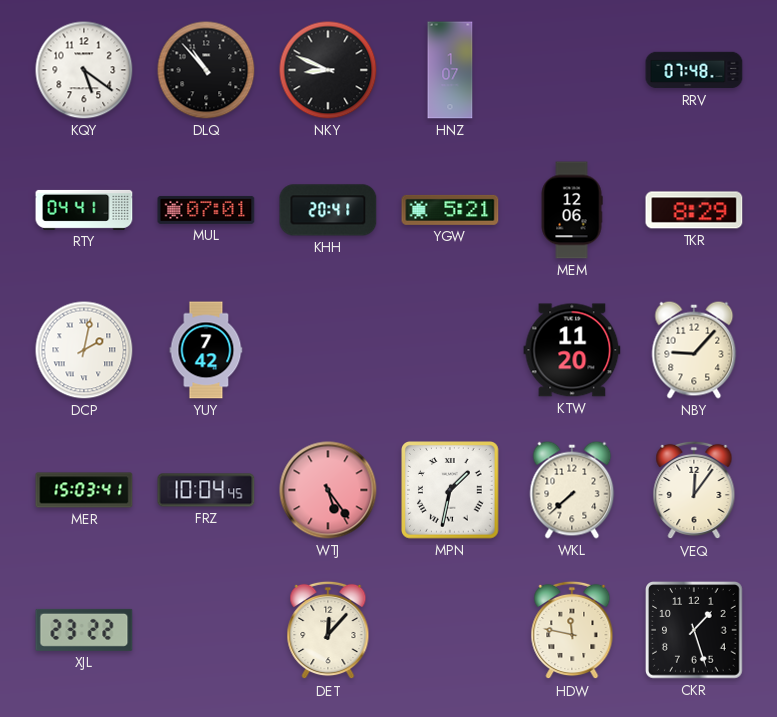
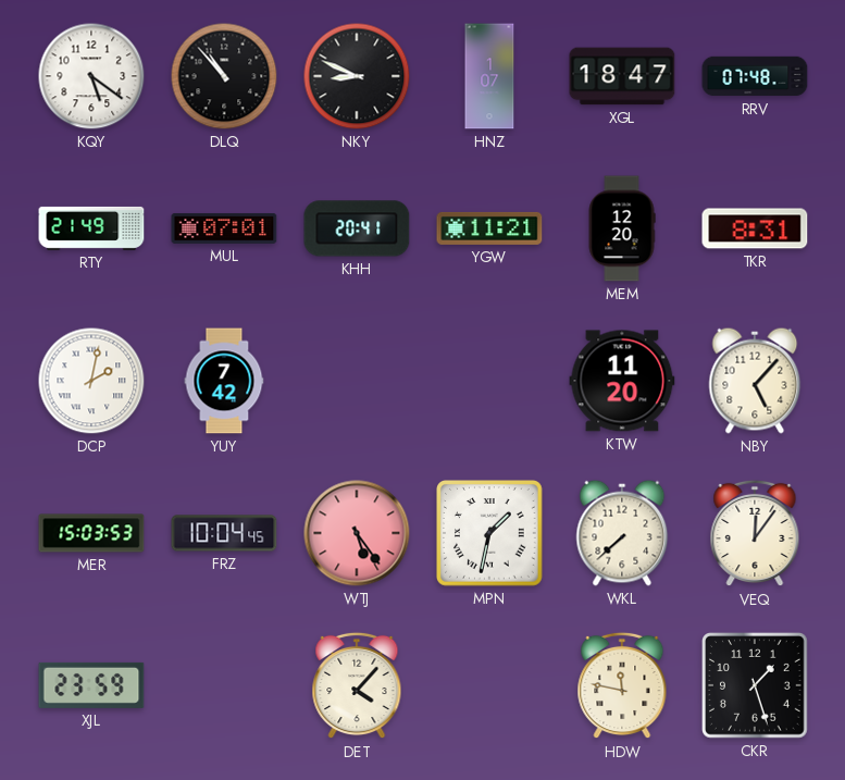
XGL: none -> 18:47
RTY: 04:41 -> 21:49
YGW: 5:21 -> 11:21
MEM: 12:06 -> 12:20
TKR: 8:29 -> 8:31
NBY: 9:07 -> 5:07
MER: 15:03:41 -> 15:03:53
XJL: 23:22 -> 23:59
DET: 12:07 -> 4:07
